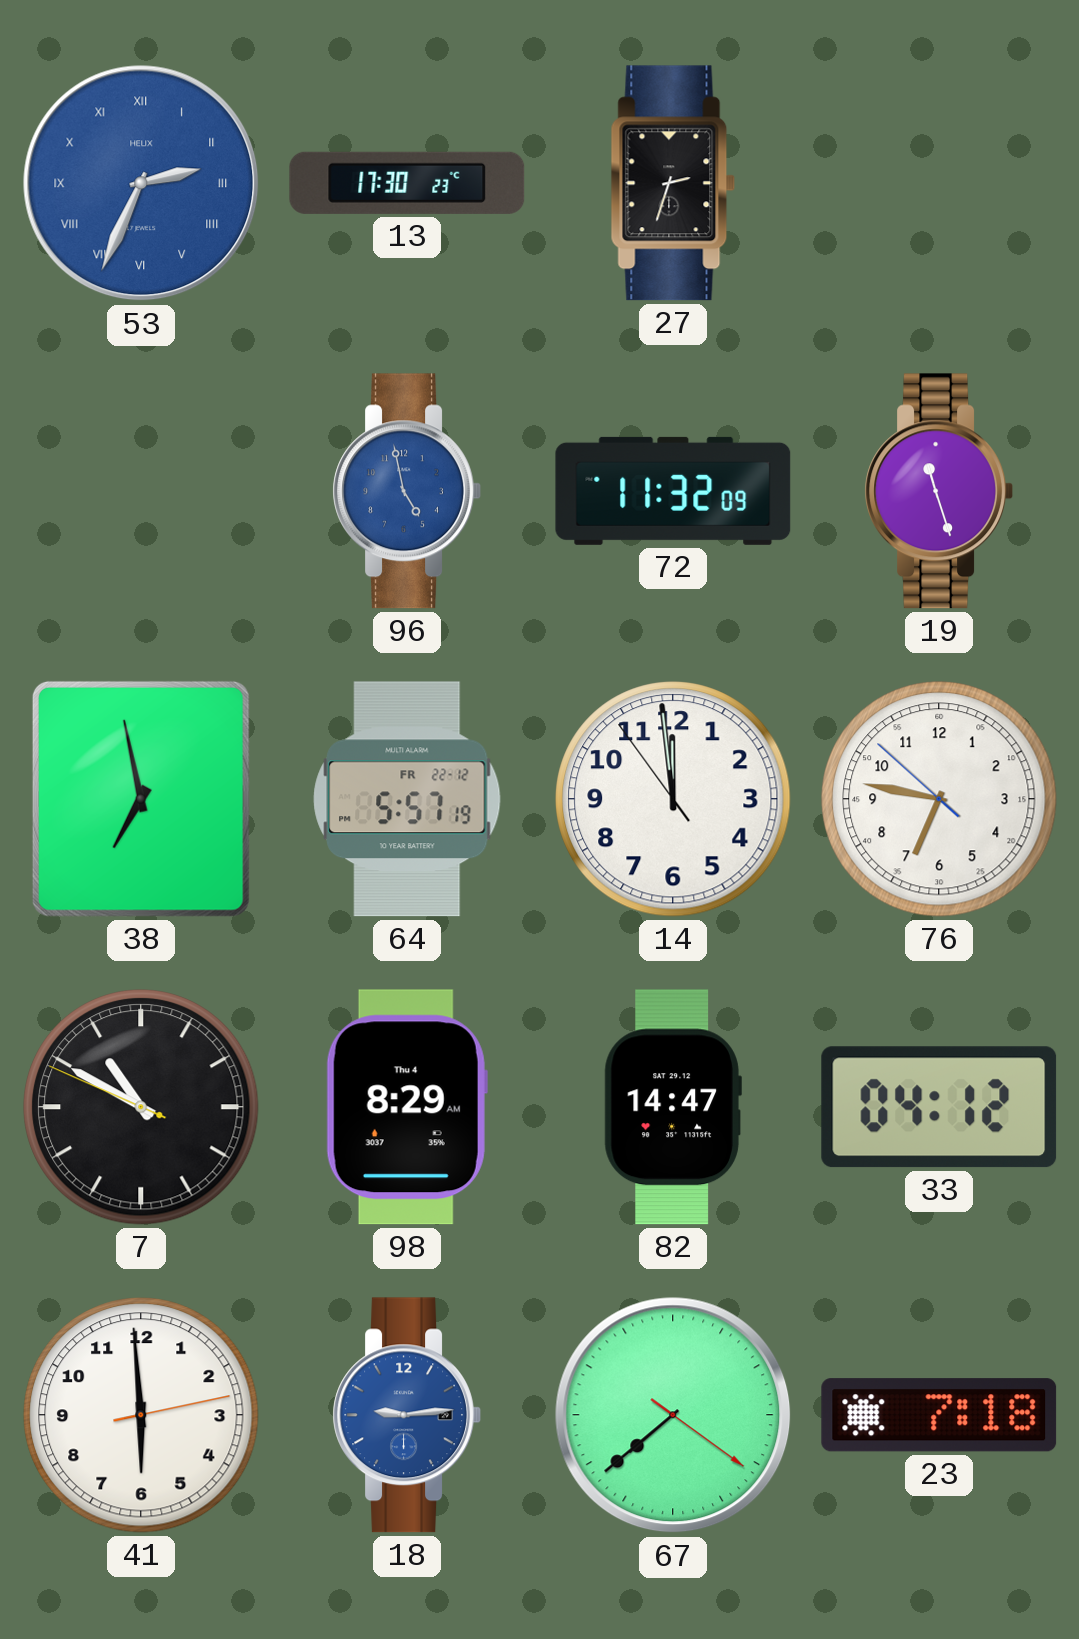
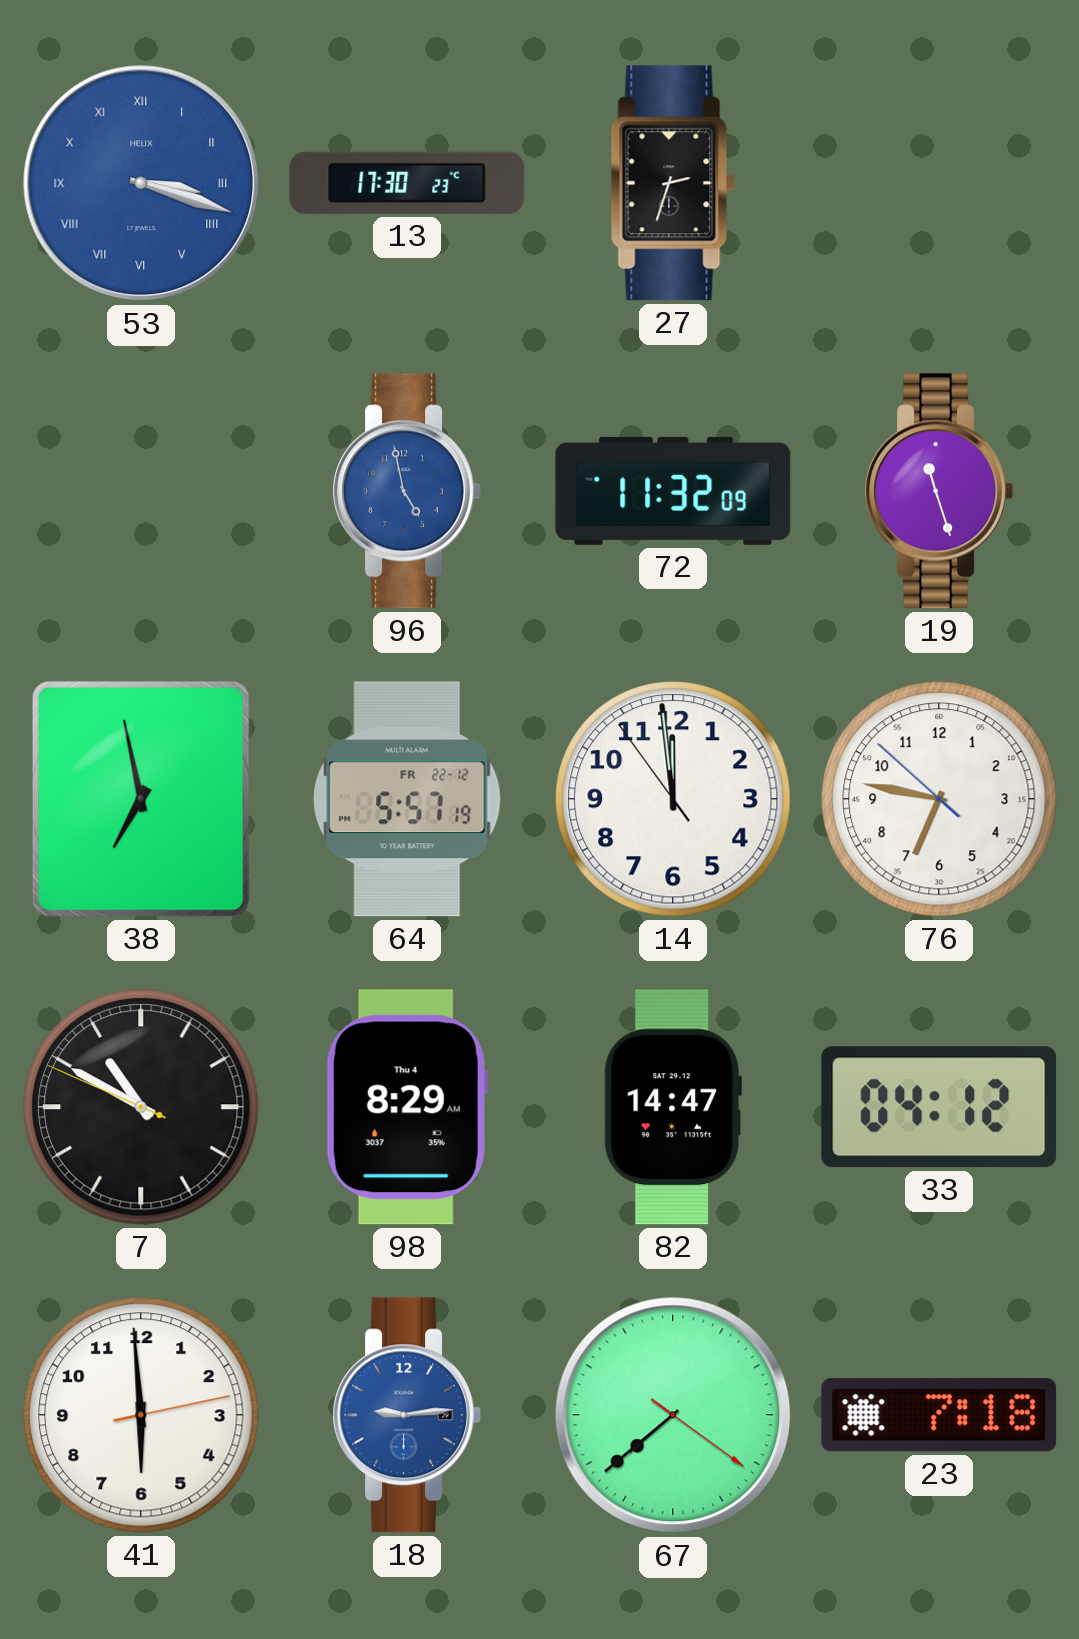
53: 2:34 -> 3:18
